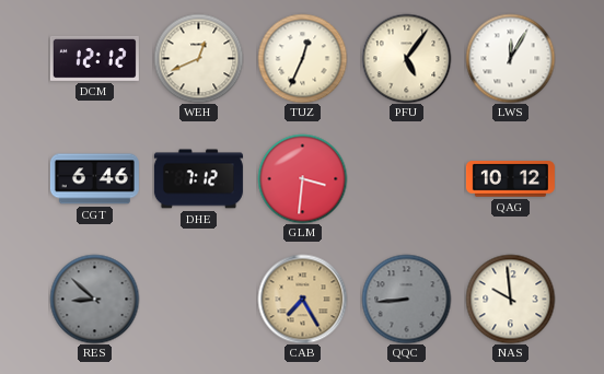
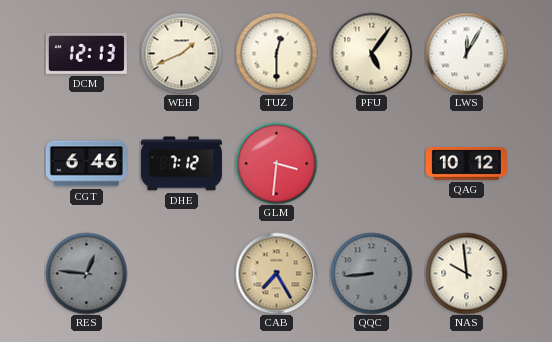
DCM: 12:12 -> 12:13
WEH: 12:41 -> 1:41
TUZ: 12:34 -> 12:30
RES: 8:52 -> 12:46
